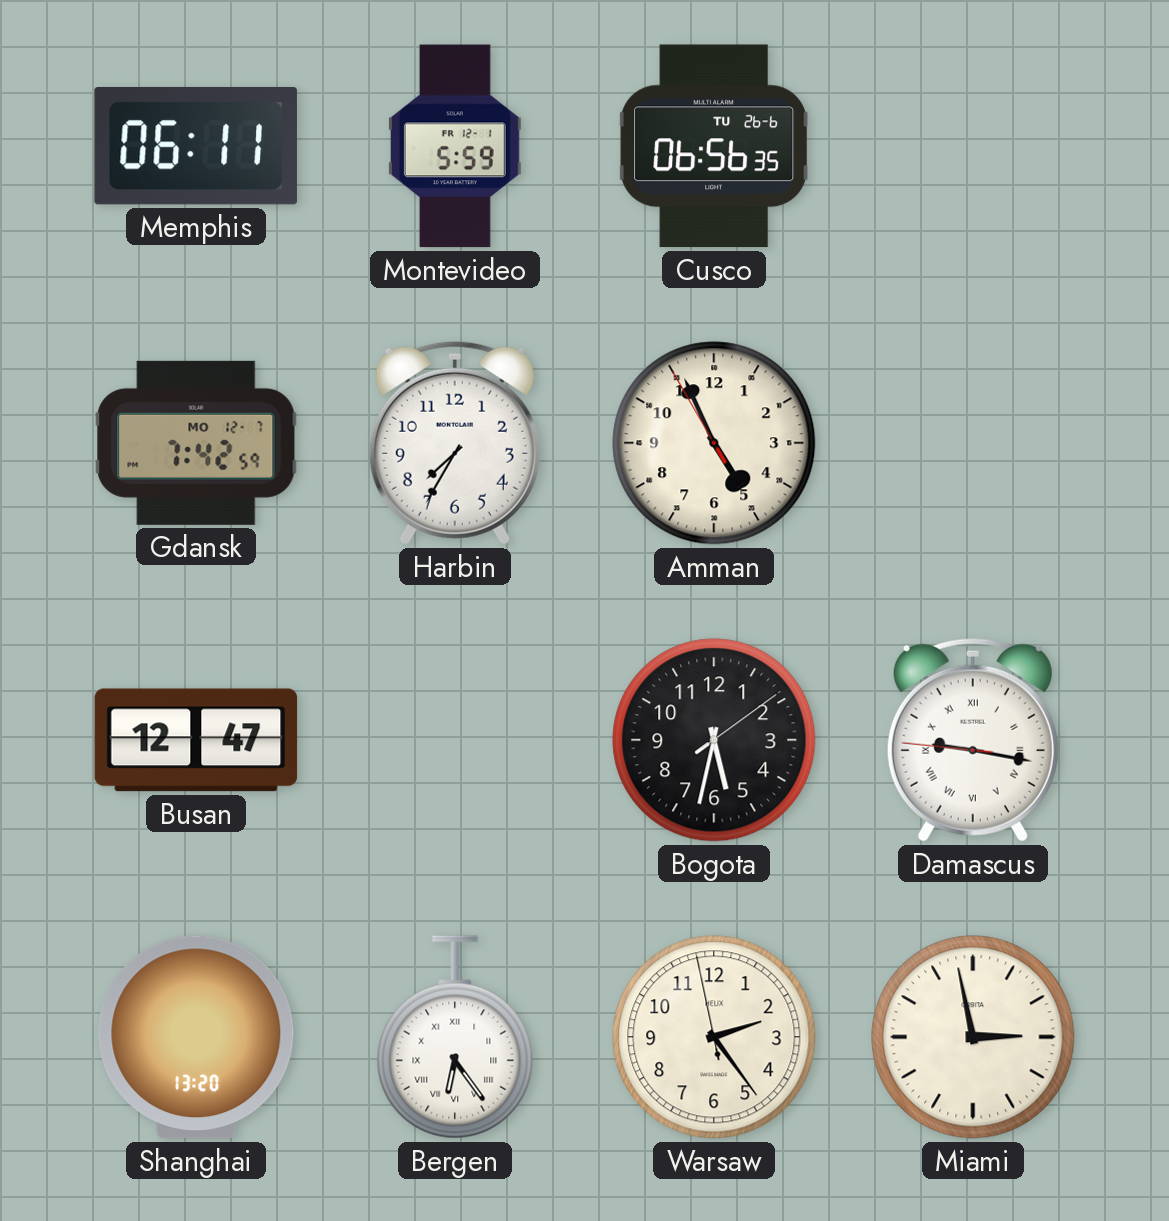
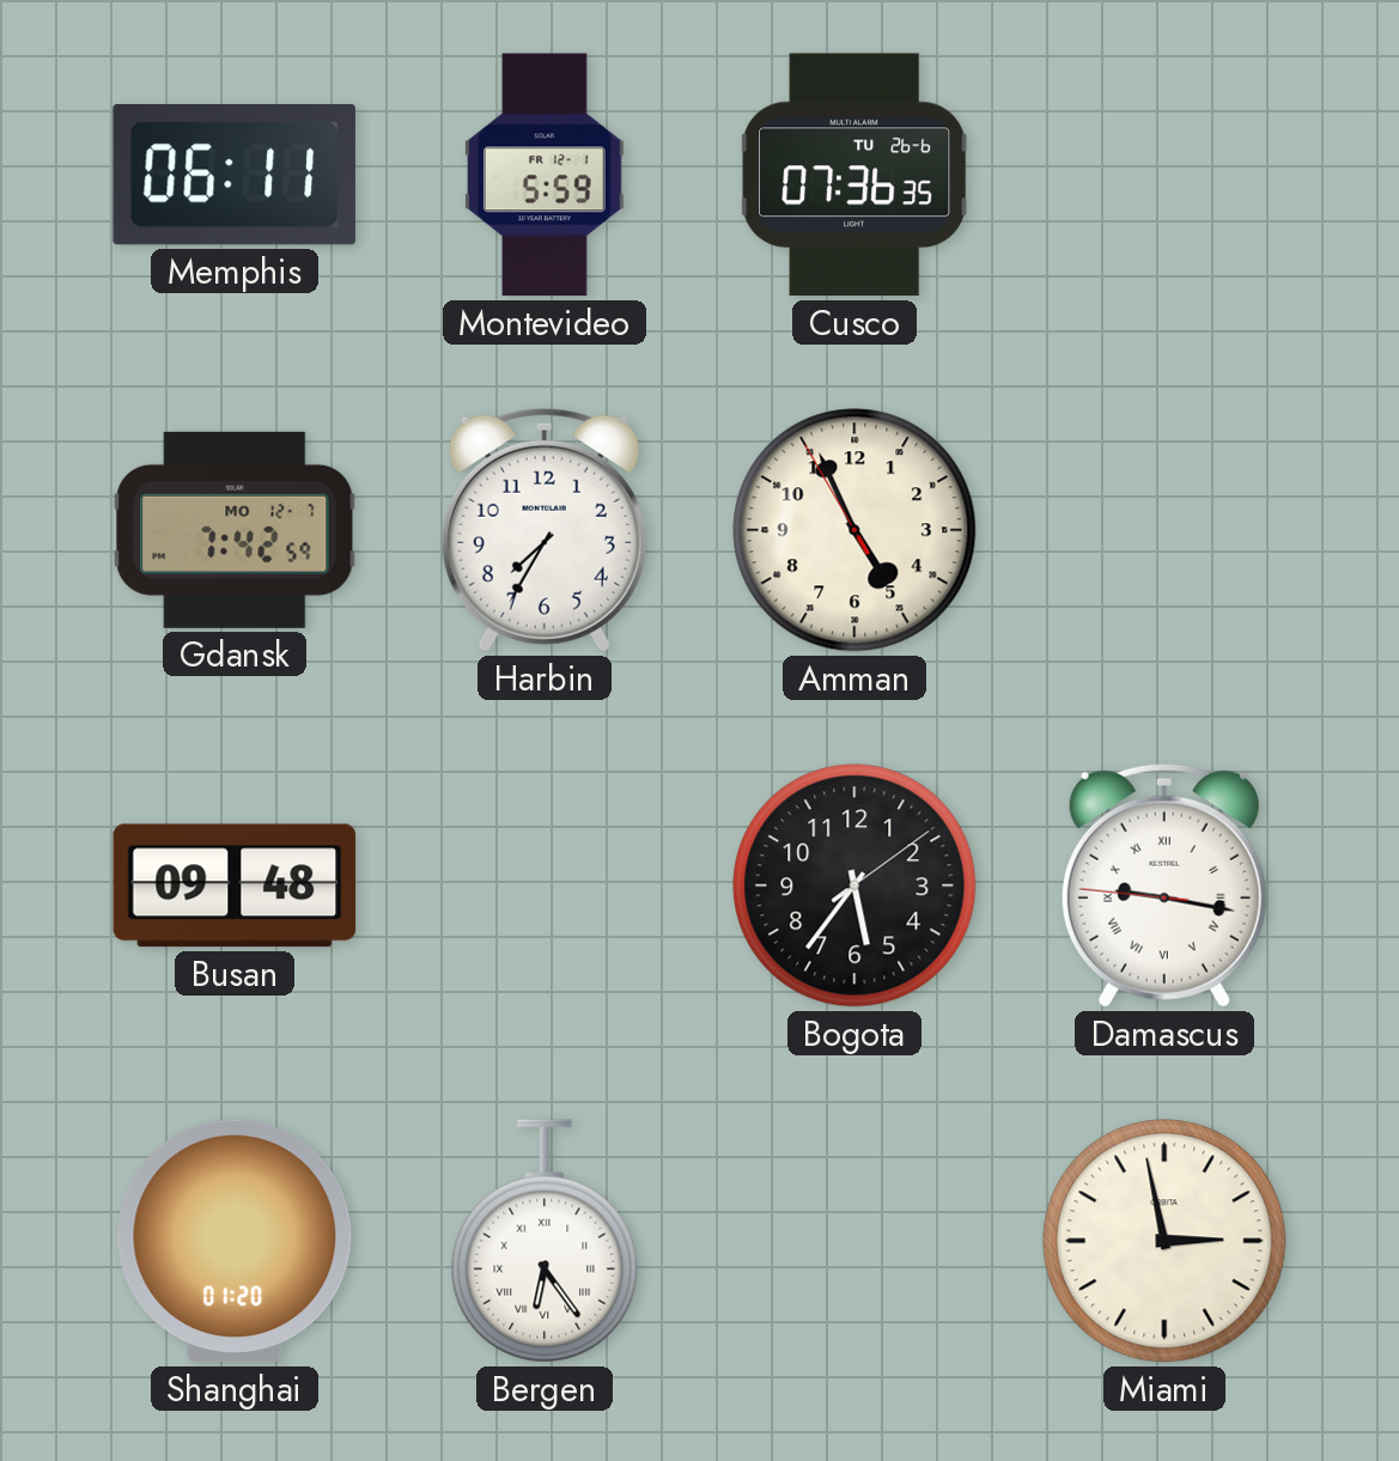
Cusco: 06:56 -> 07:36
Busan: 12:47 -> 09:48
Bogota: 5:32 -> 5:36
Shanghai: 13:20 -> 01:20
Warsaw: 2:23 -> none
